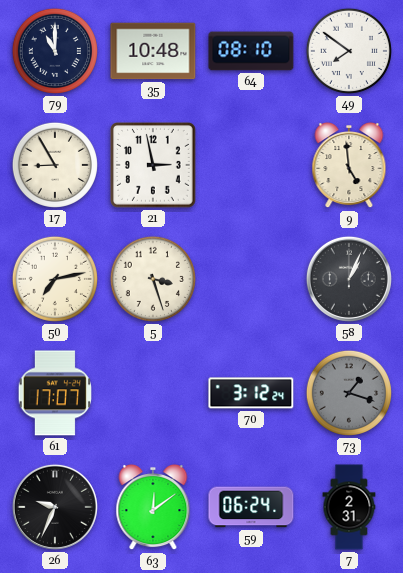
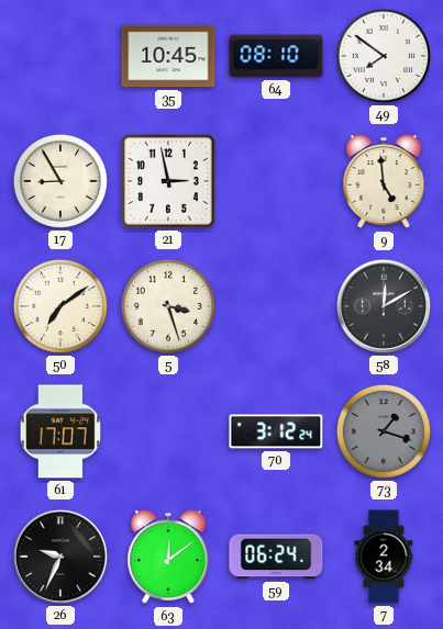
79: 11:00 -> none
35: 10:48 -> 10:45
50: 7:13 -> 7:09
58: 1:04 -> 12:10
7: 2:31 -> 2:34
